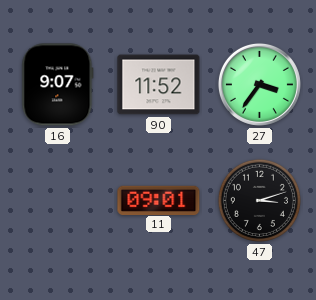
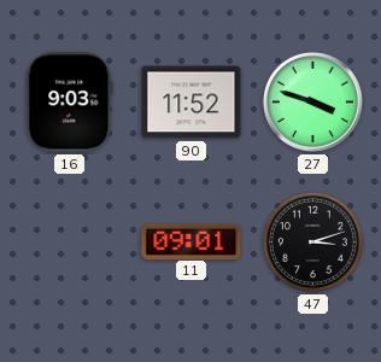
16: 9:07 -> 9:03
27: 3:36 -> 3:48
